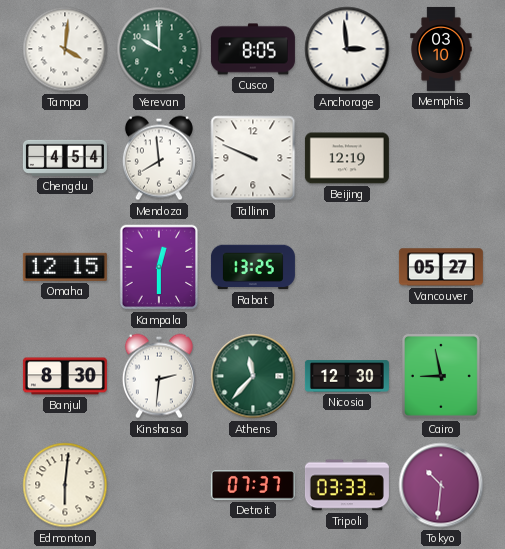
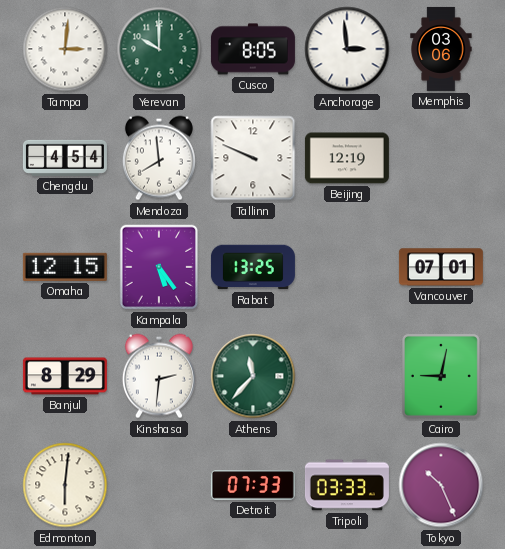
Tampa: 4:01 -> 3:01
Memphis: 03:10 -> 03:06
Kampala: 12:30 -> 5:24
Vancouver: 05:27 -> 07:01
Banjul: 8:30 -> 8:29
Nicosia: 12:30 -> none
Cairo: 8:58 -> 9:02
Detroit: 07:37 -> 07:33
Tokyo: 10:31 -> 10:26
